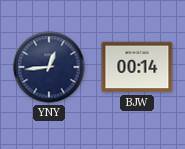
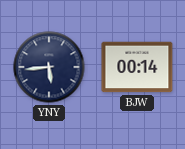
YNY: 12:44 -> 5:44
